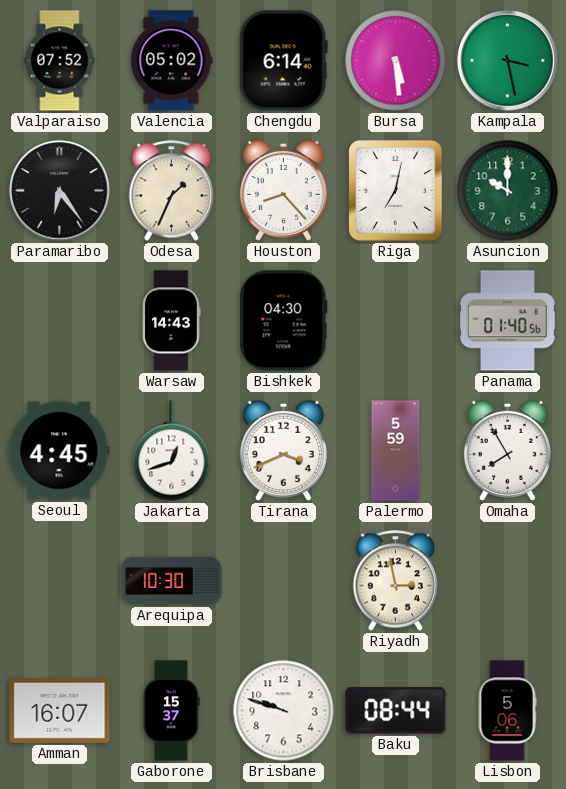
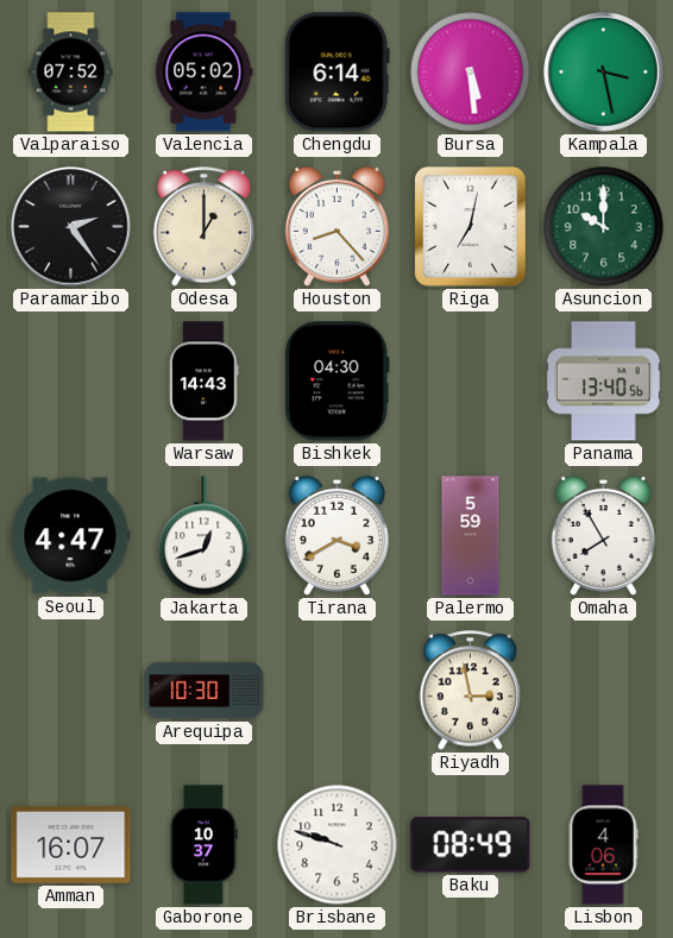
Paramaribo: 6:24 -> 2:24
Odesa: 1:34 -> 1:00
Panama: 01:40 -> 13:40
Seoul: 4:45 -> 4:47
Tirana: 3:41 -> 3:40
Gaborone: 15:37 -> 10:37
Baku: 08:44 -> 08:49
Lisbon: 5:06 -> 4:06
